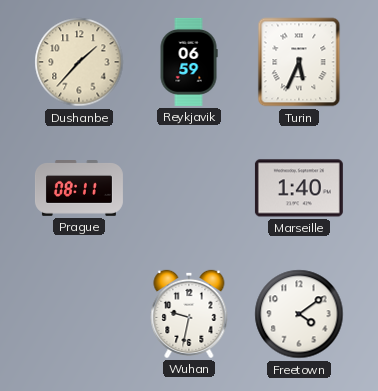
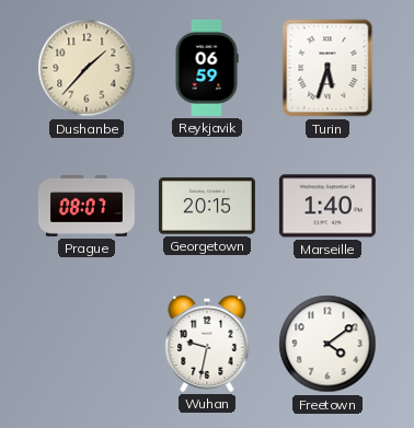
Turin: 5:34 -> 5:33
Prague: 08:11 -> 08:07
Georgetown: none -> 20:15
